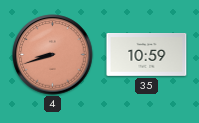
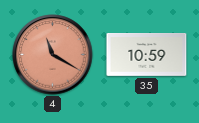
4: 8:42 -> 11:20
